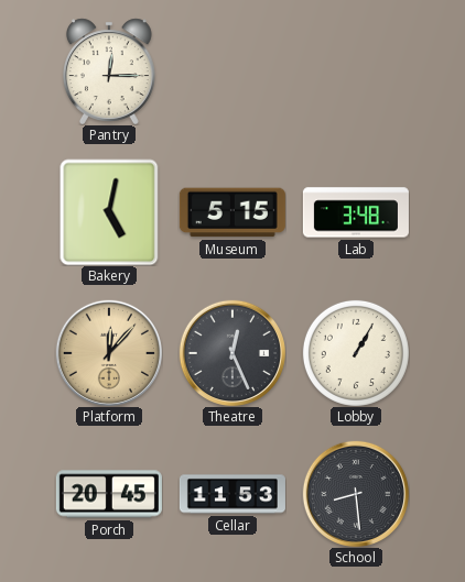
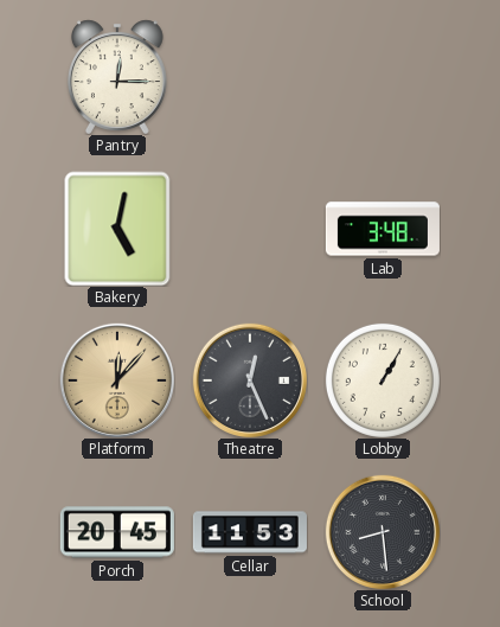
Museum: 5:15 -> none
